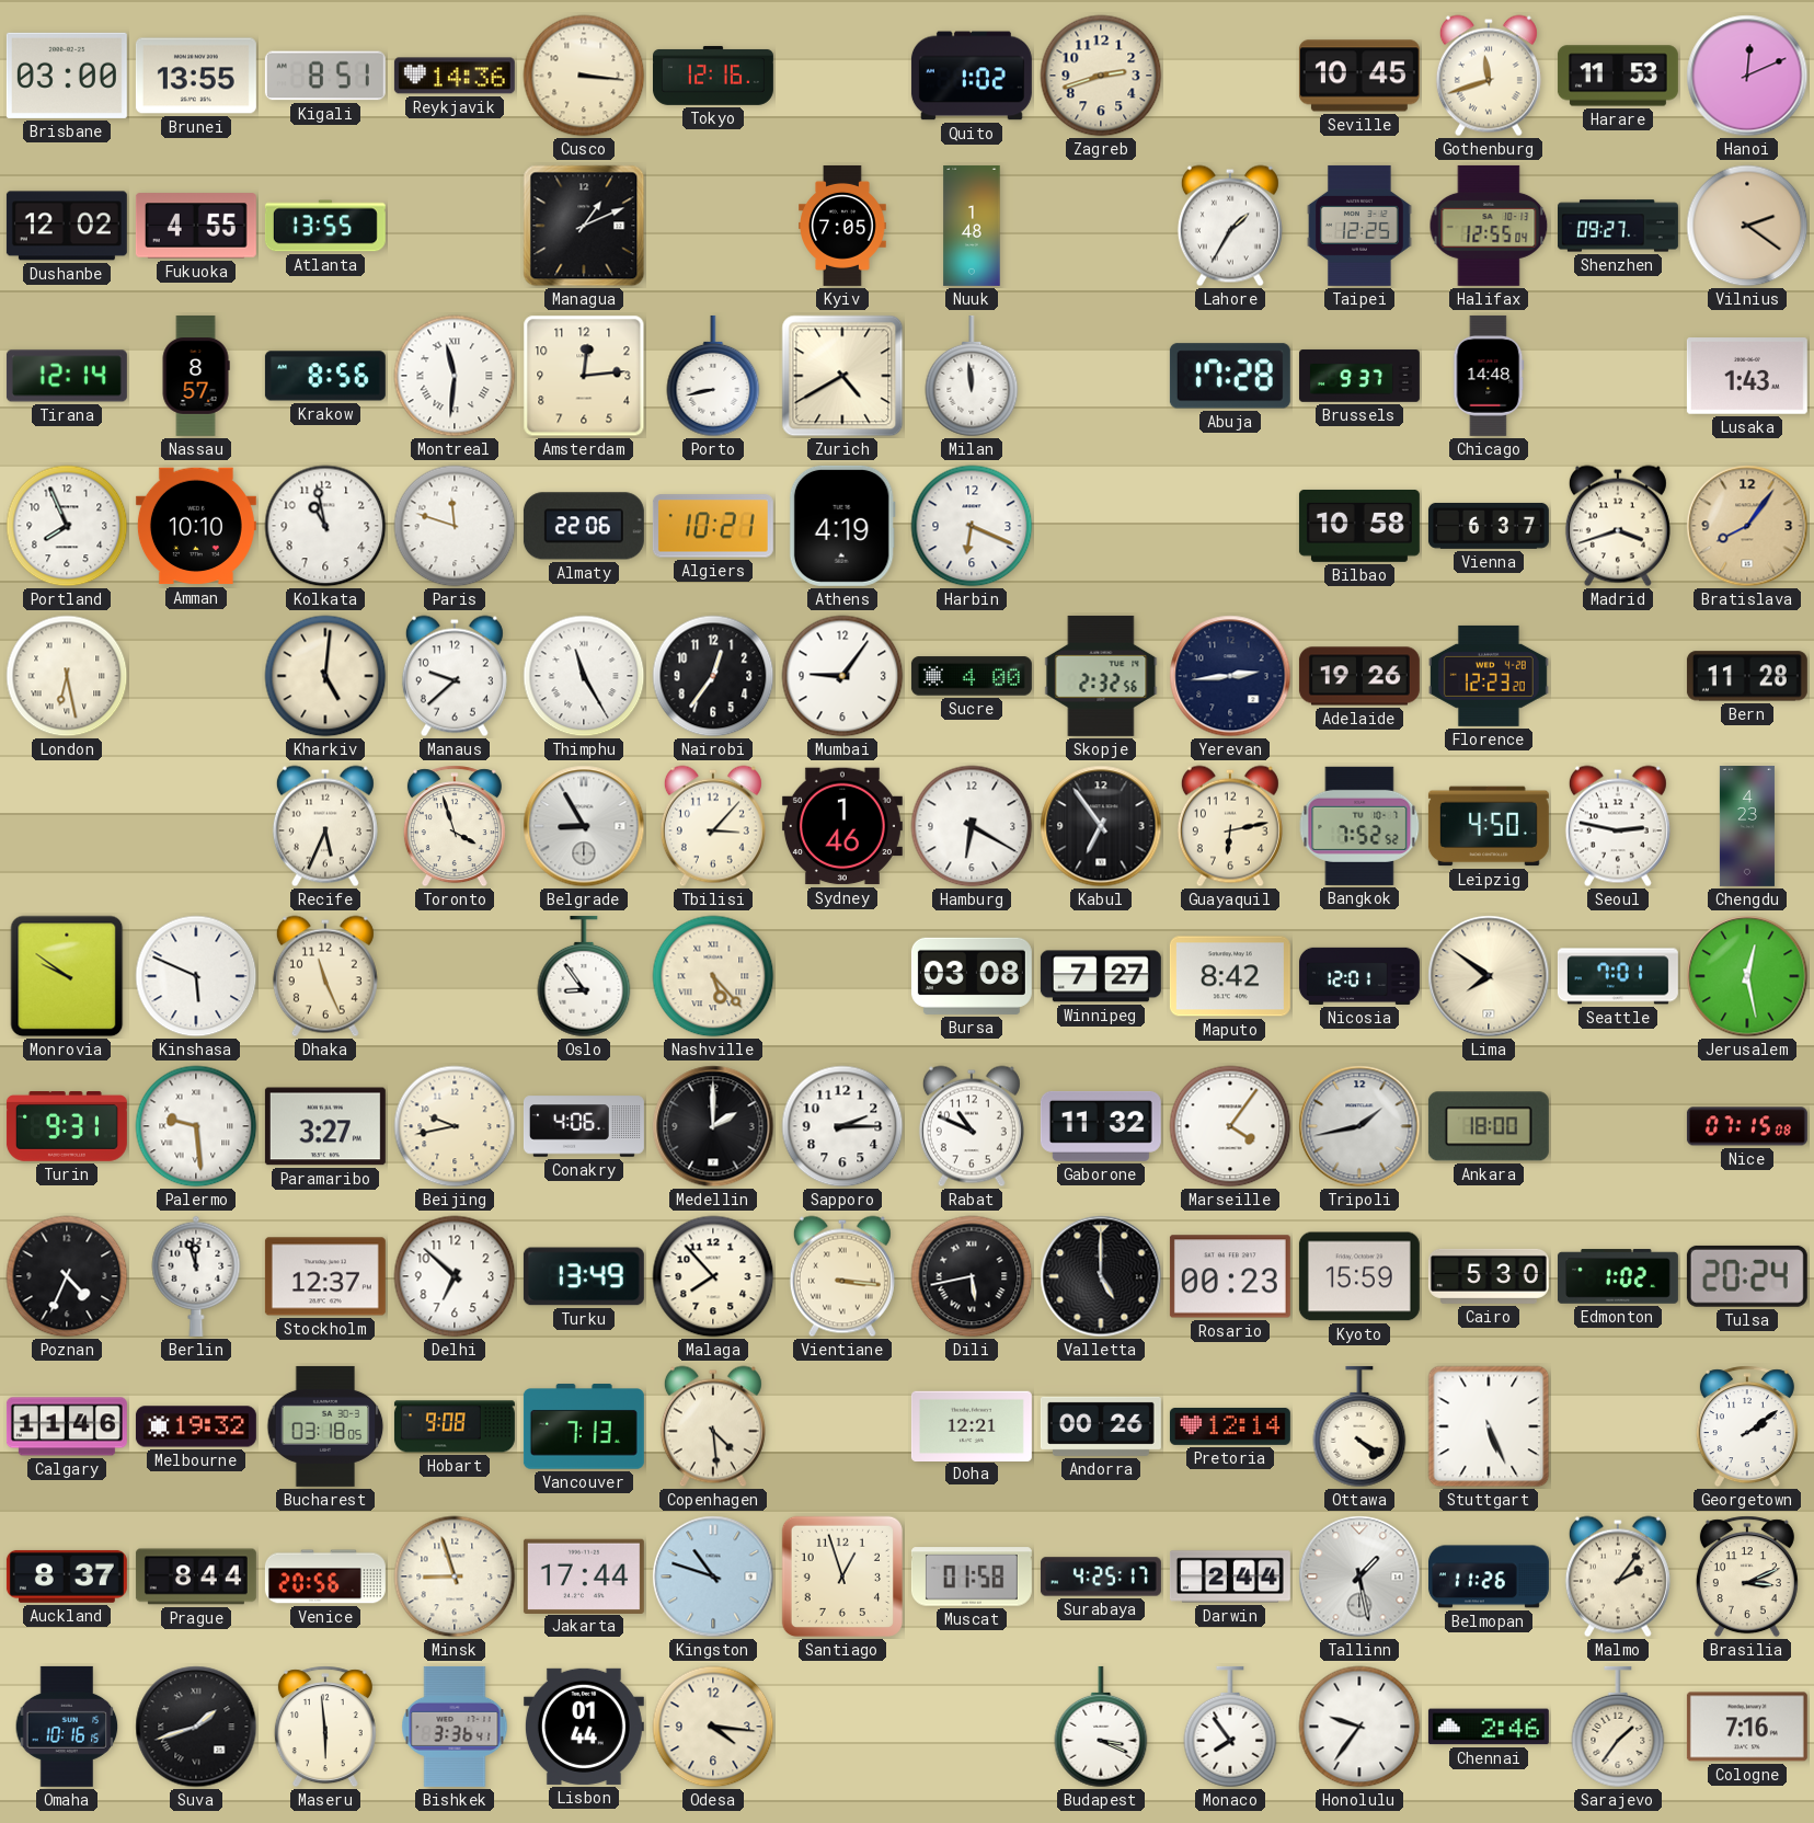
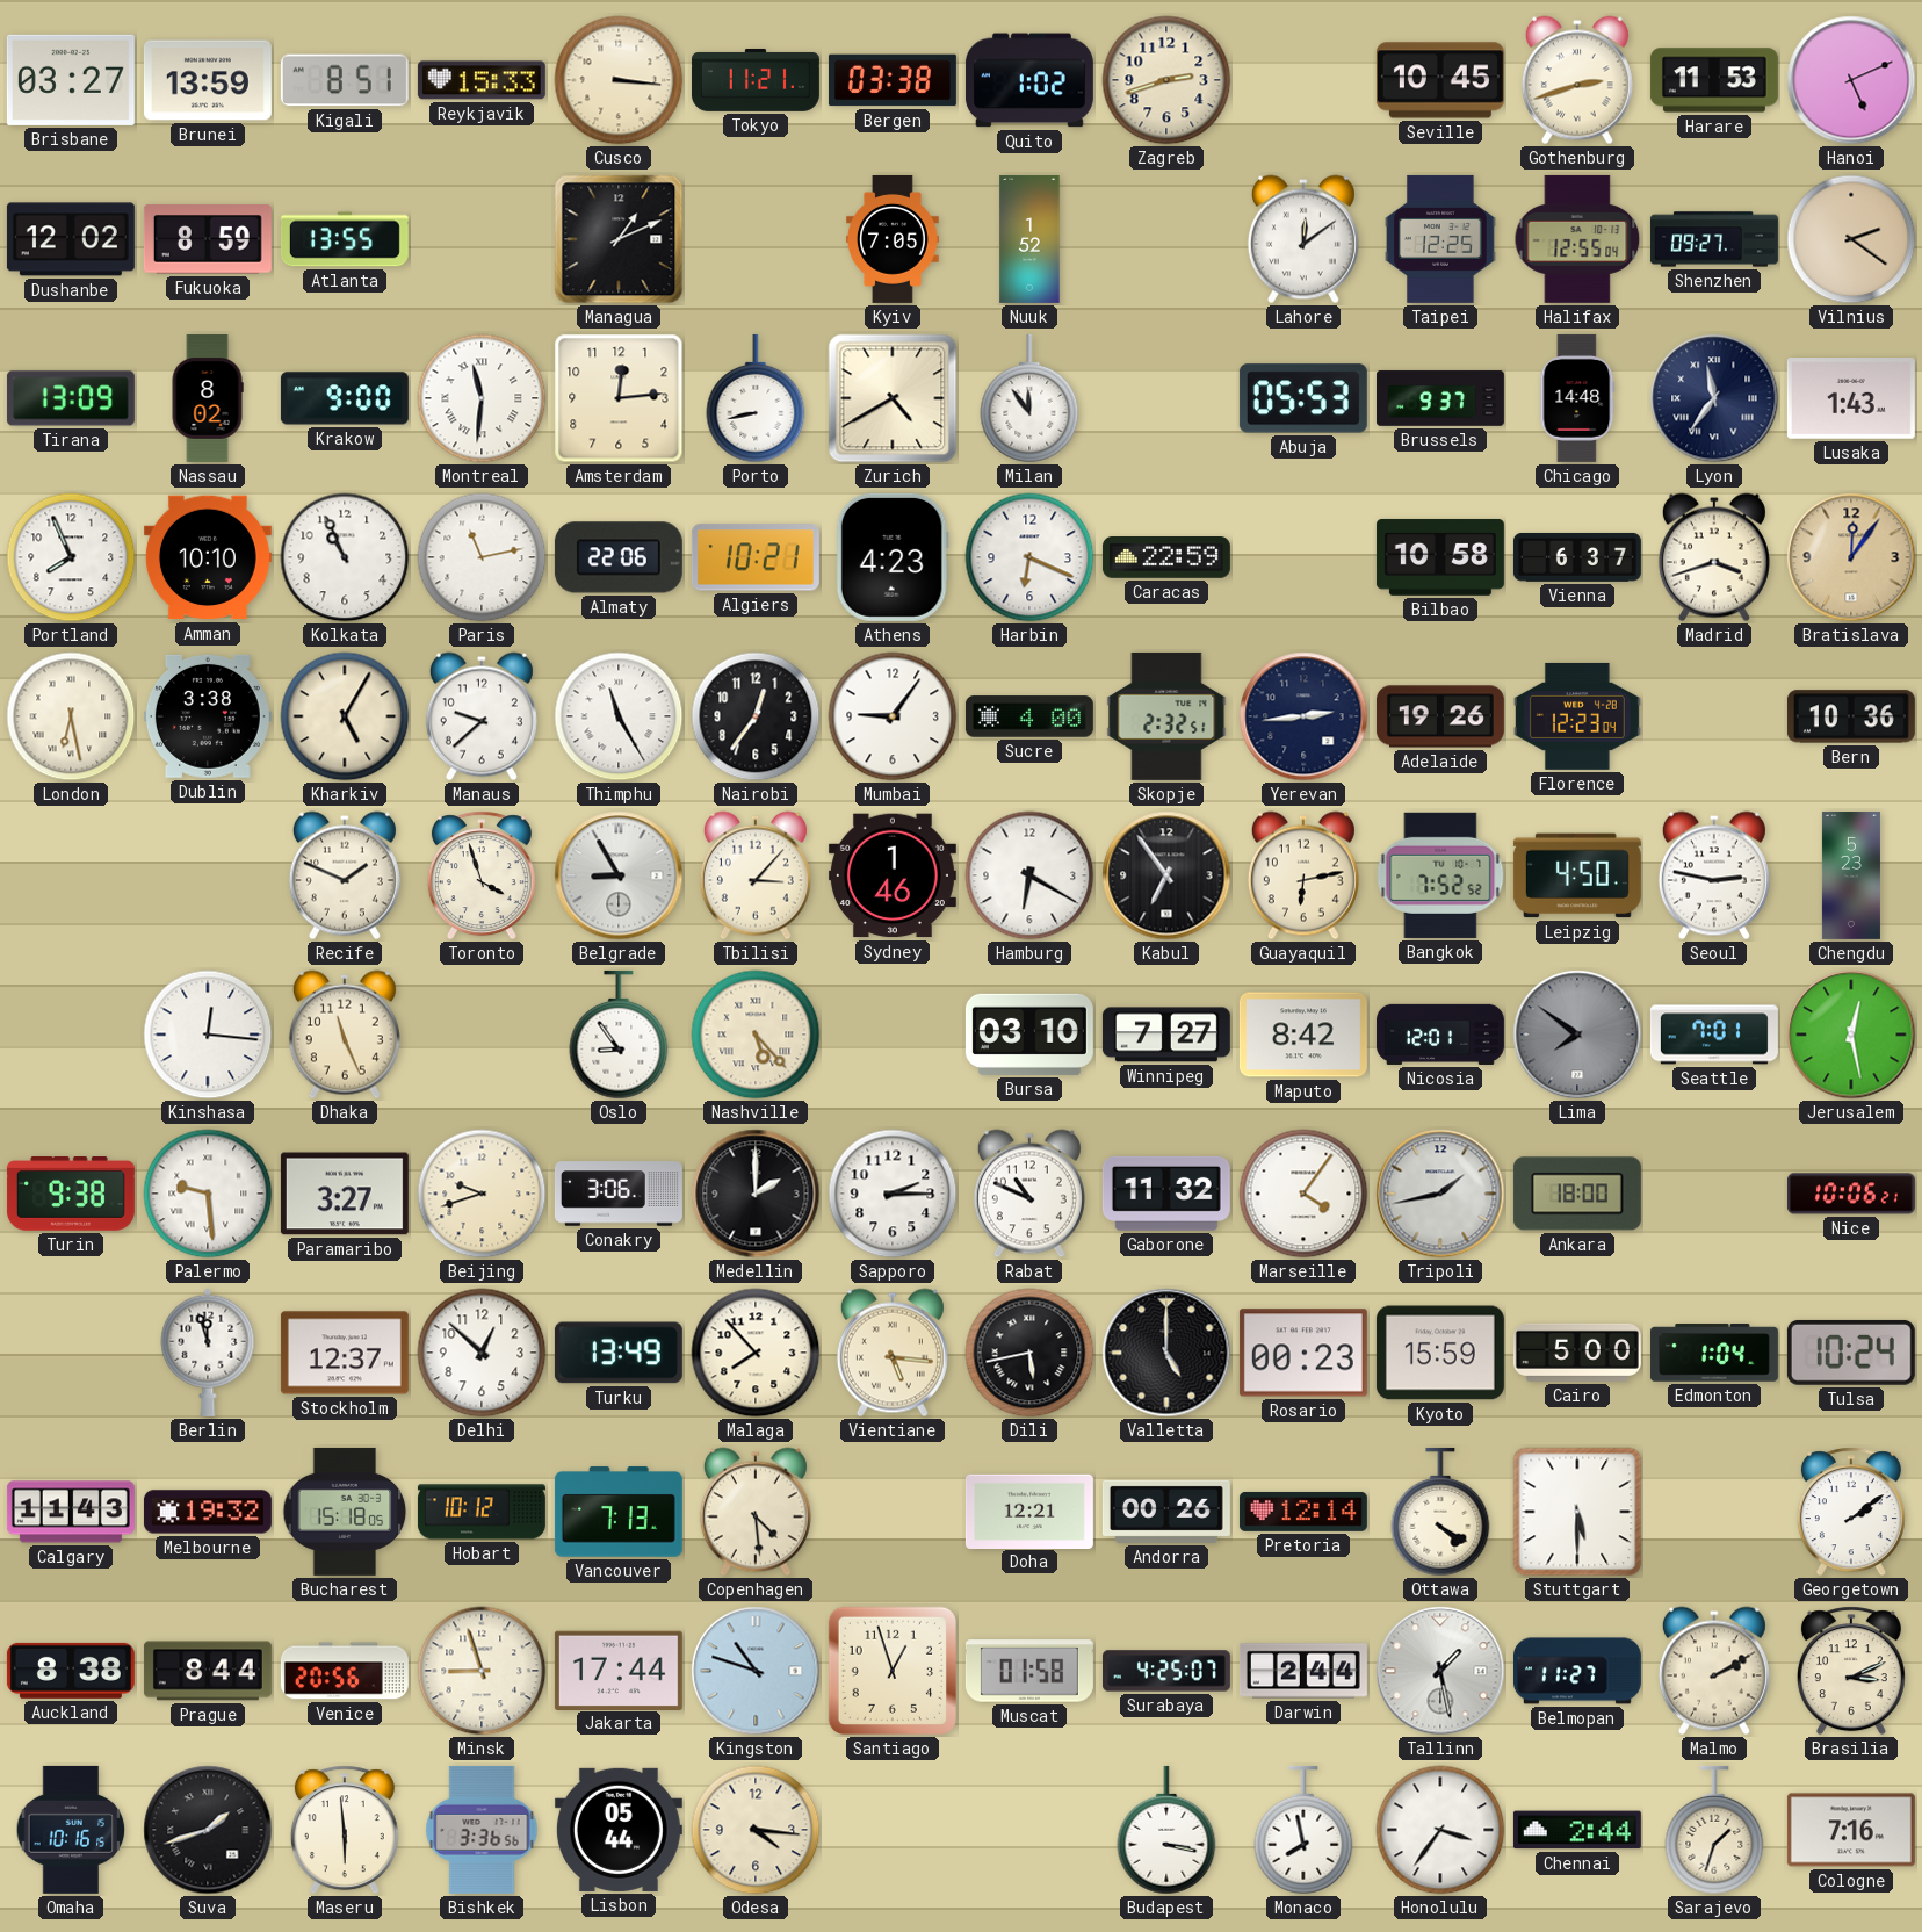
Brisbane: 03:00 -> 03:27
Brunei: 13:55 -> 13:59
Reykjavik: 14:36 -> 15:33
Tokyo: 12:16 -> 11:21
Bergen: none -> 03:38
Gothenburg: 11:42 -> 2:42
Hanoi: 12:11 -> 5:11
Fukuoka: 4:55 -> 8:59
Nuuk: 1:48 -> 1:52
Lahore: 1:35 -> 12:09
Tirana: 12:14 -> 13:09
Nassau: 8:57 -> 8:02
Krakow: 8:56 -> 9:00
Milan: 11:59 -> 11:54
Abuja: 17:28 -> 05:53
Lyon: none -> 11:36
Kolkata: 10:58 -> 10:56
Paris: 11:48 -> 11:13
Athens: 4:19 -> 4:23
Caracas: none -> 22:59
Bratislava: 8:06 -> 12:06
Dublin: none -> 3:38
Kharkiv: 5:01 -> 5:05
Skopje: 2:32:56 -> 2:32:51
Florence: 12:23:20 -> 12:23:04
Bern: 11:28 -> 10:36
Recife: 5:34 -> 1:49
Chengdu: 4:23 -> 5:23
Monrovia: 9:51 -> none
Kinshasa: 5:49 -> 12:16
Bursa: 03:08 -> 03:10
Lima dial: cream -> grey
Turin: 9:31 -> 9:38
Beijing: 9:43 -> 9:42
Conakry: 4:06 -> 3:06
Nice: 07:15 -> 10:06
Poznan: 4:34 -> none
Delhi: 6:52 -> 12:52
Vientiane: 3:16 -> 5:16
Cairo: 5:30 -> 5:00
Edmonton: 1:02 -> 1:04
Tulsa: 20:24 -> 10:24
Calgary: 11:46 -> 11:43
Bucharest: 03:18 -> 15:18
Hobart: 9:08 -> 10:12
Stuttgart: 5:26 -> 5:30
Auckland: 8:37 -> 8:38
Surabaya: 4:25:17 -> 4:25:07
Belmopan: 11:26 -> 11:27
Malmo: 2:06 -> 2:10
Bishkek: 3:36:41 -> 3:36:56
Lisbon: 01:44 -> 05:44
Budapest: 3:19 -> 3:17
Monaco: 7:54 -> 7:58
Honolulu: 9:36 -> 3:36
Chennai: 2:46 -> 2:44
Sarajevo: 1:36 -> 1:33
